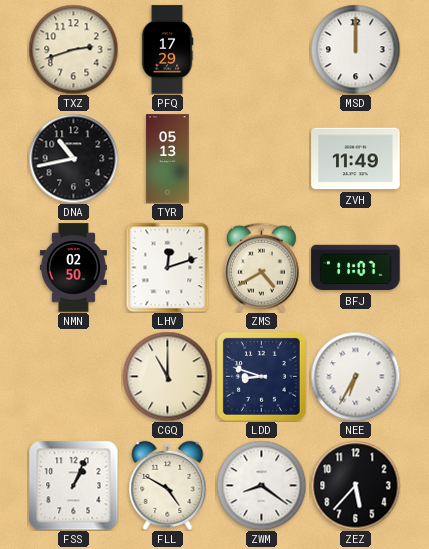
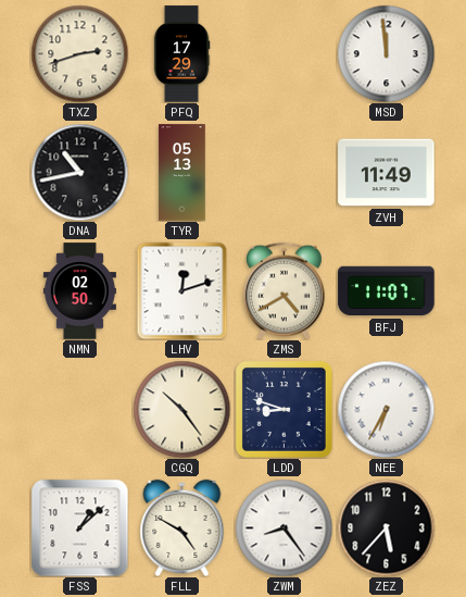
MSD: 12:00 -> 11:59
CGQ: 11:00 -> 10:24
FSS: 1:04 -> 1:08
ZWM: 8:21 -> 8:24
